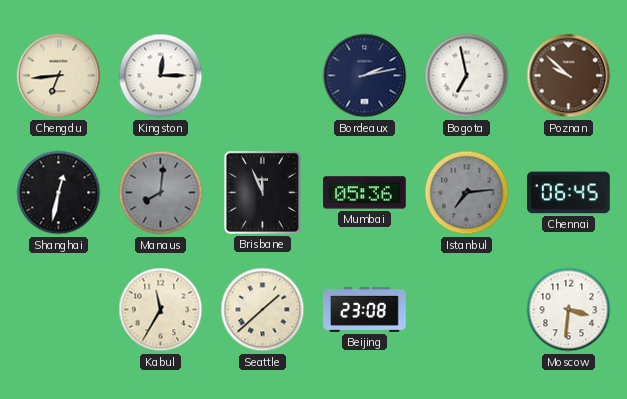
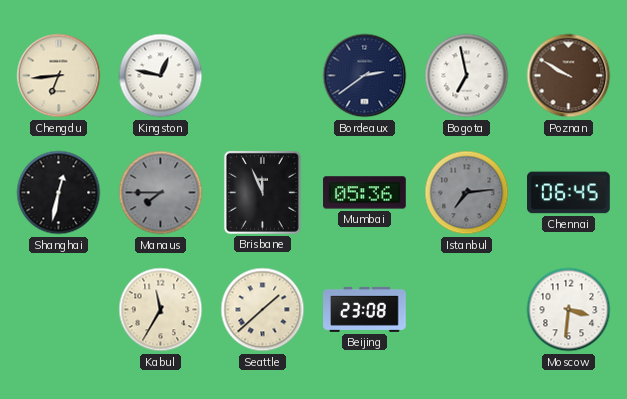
Kingston: 12:15 -> 12:47
Bordeaux: 2:13 -> 2:39
Poznan: 9:52 -> 9:50
Manaus: 8:01 -> 7:45
